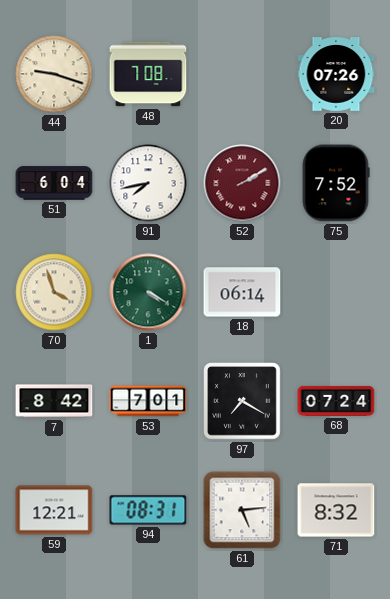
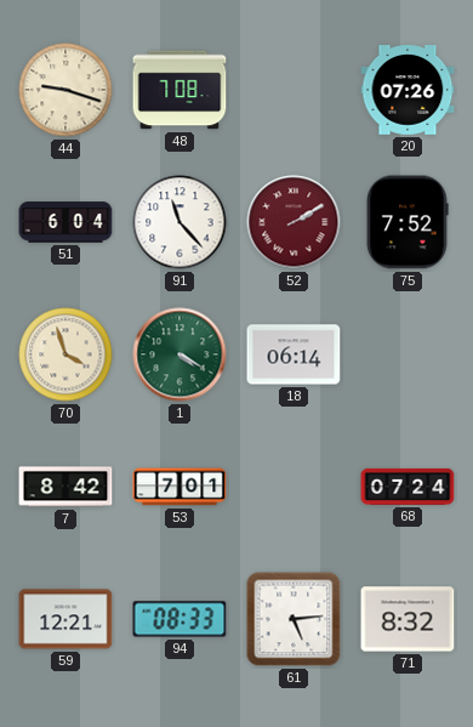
91: 7:43 -> 11:23
97: 7:20 -> none
94: 08:31 -> 08:33
